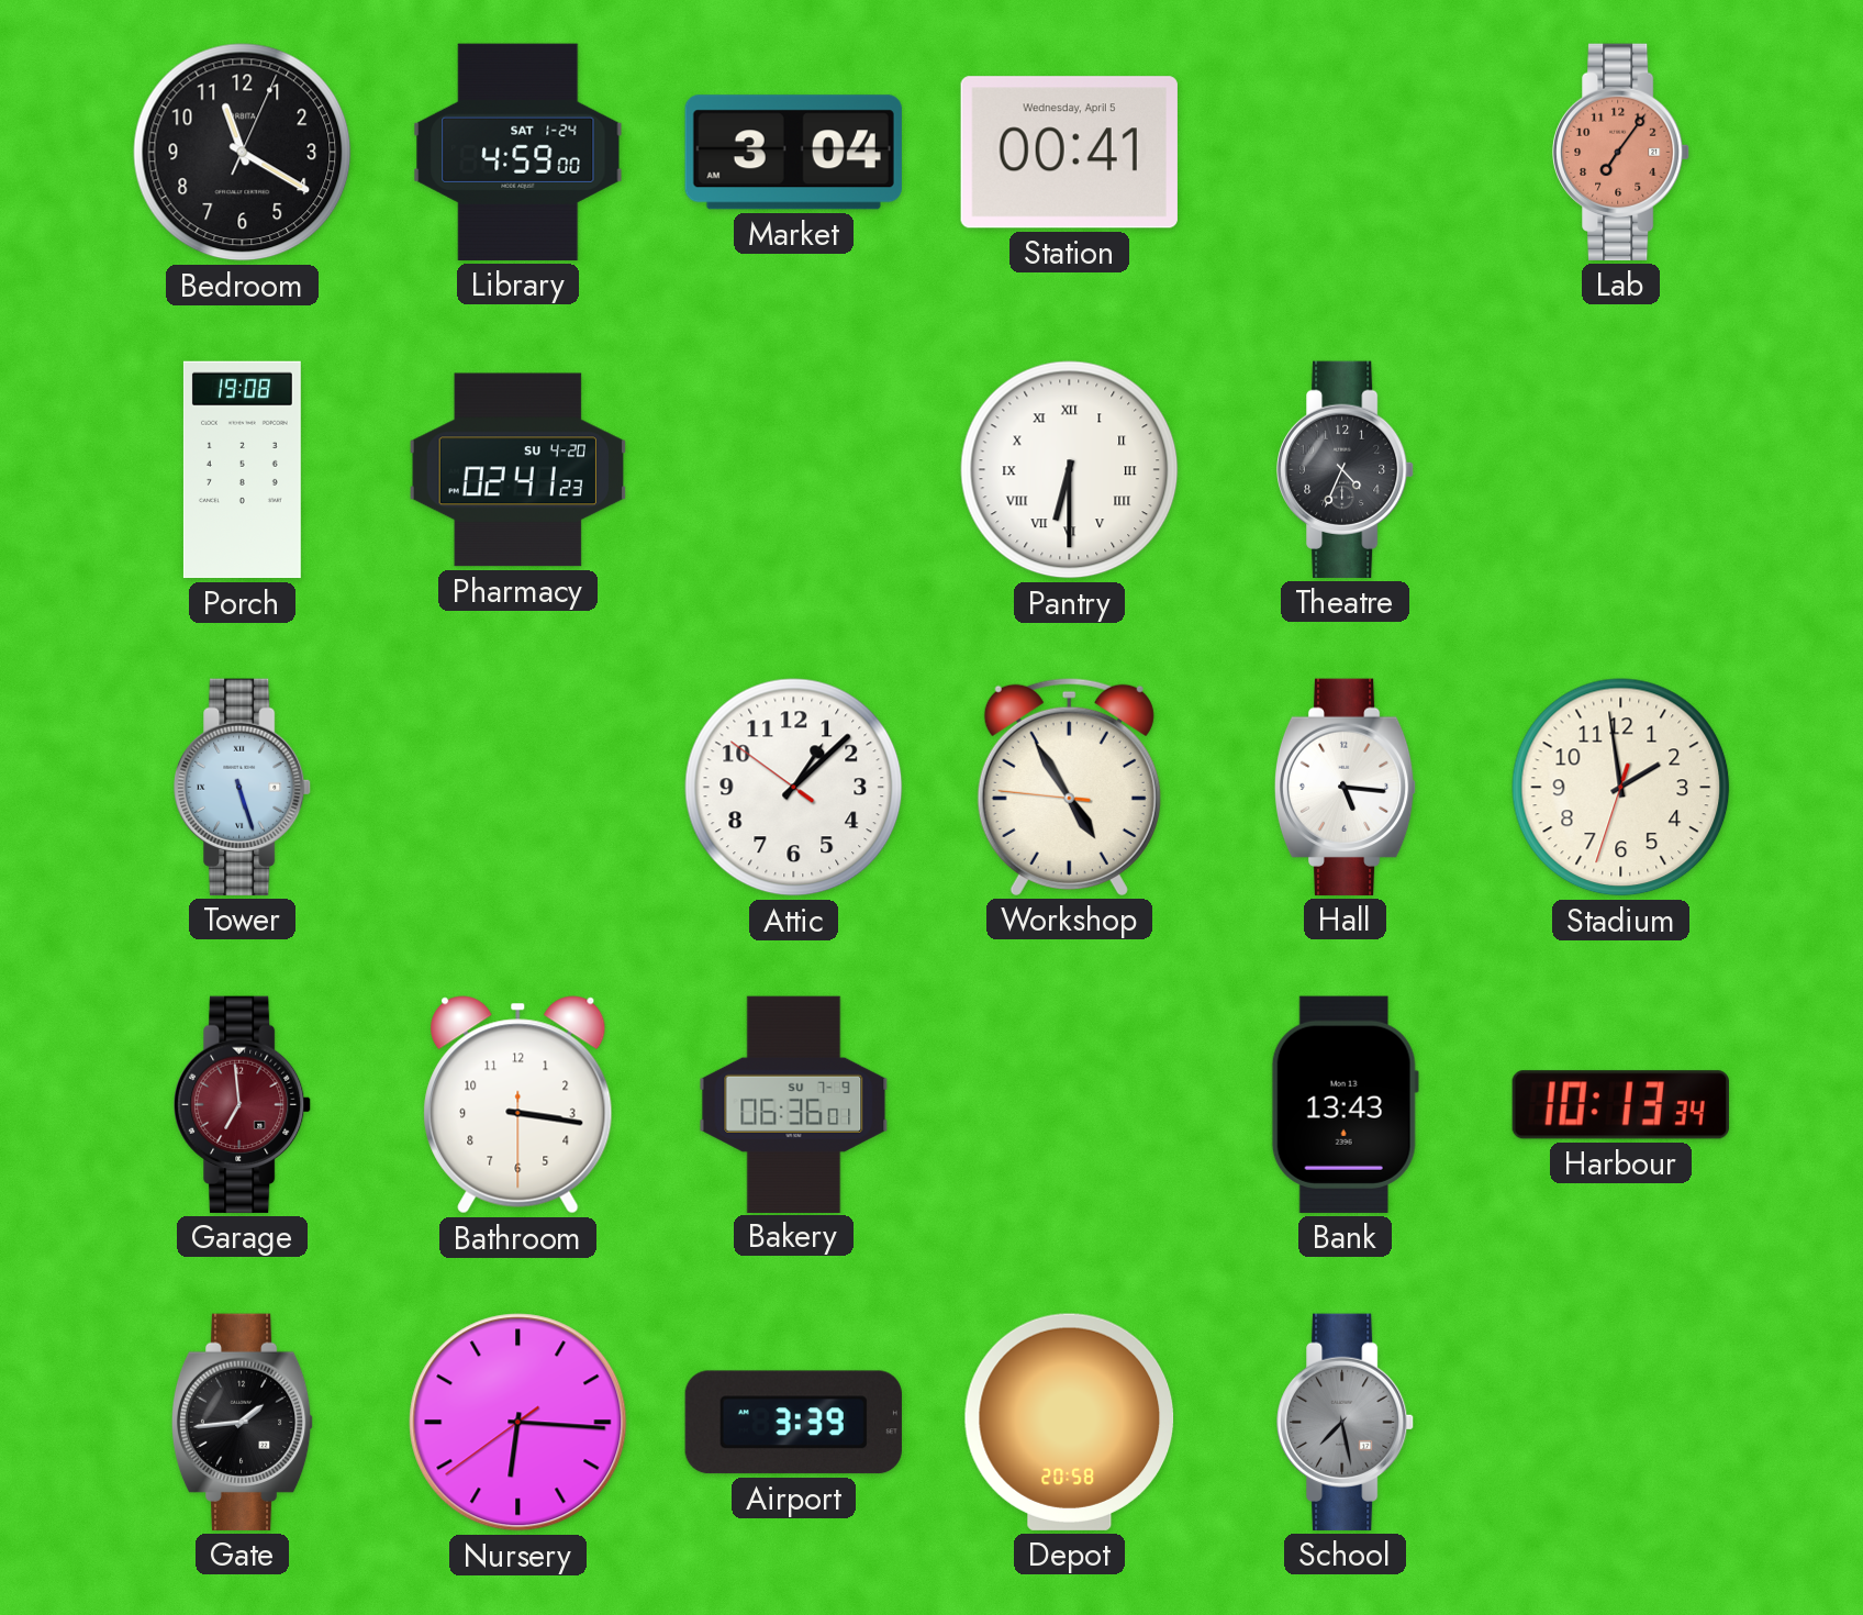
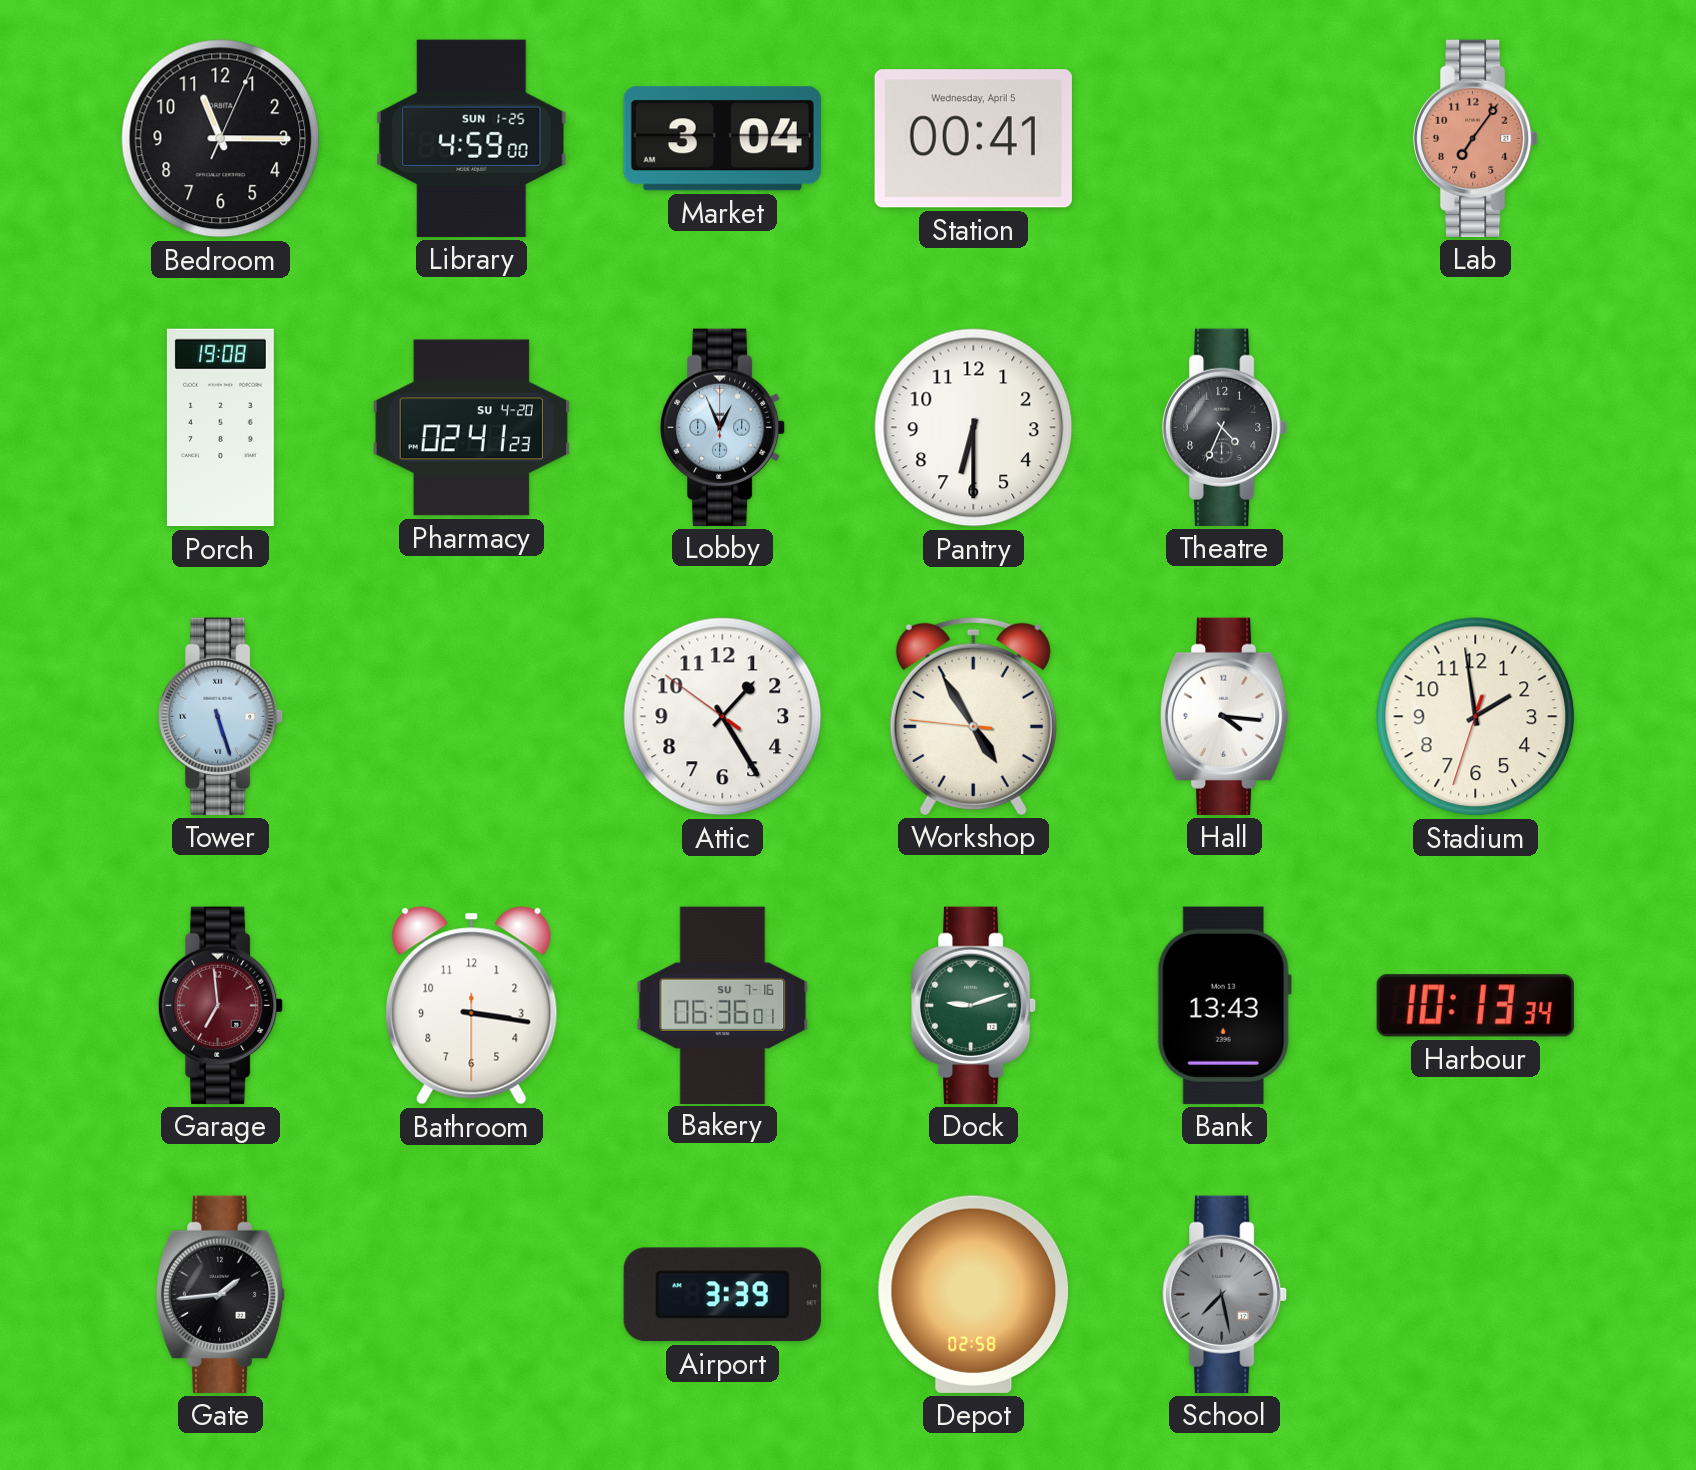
Bedroom: 11:20 -> 11:15
Library date: SAT 1-24 -> SUN 1-25
Lobby: none -> 12:56
Pantry numerals: Roman -> Arabic
Attic: 1:07 -> 1:24
Hall: 5:16 -> 4:16
Bakery date: SU 7-9 -> SU 7-16
Dock: none -> 9:12
Nursery: 6:15 -> none
Depot: 20:58 -> 02:58
